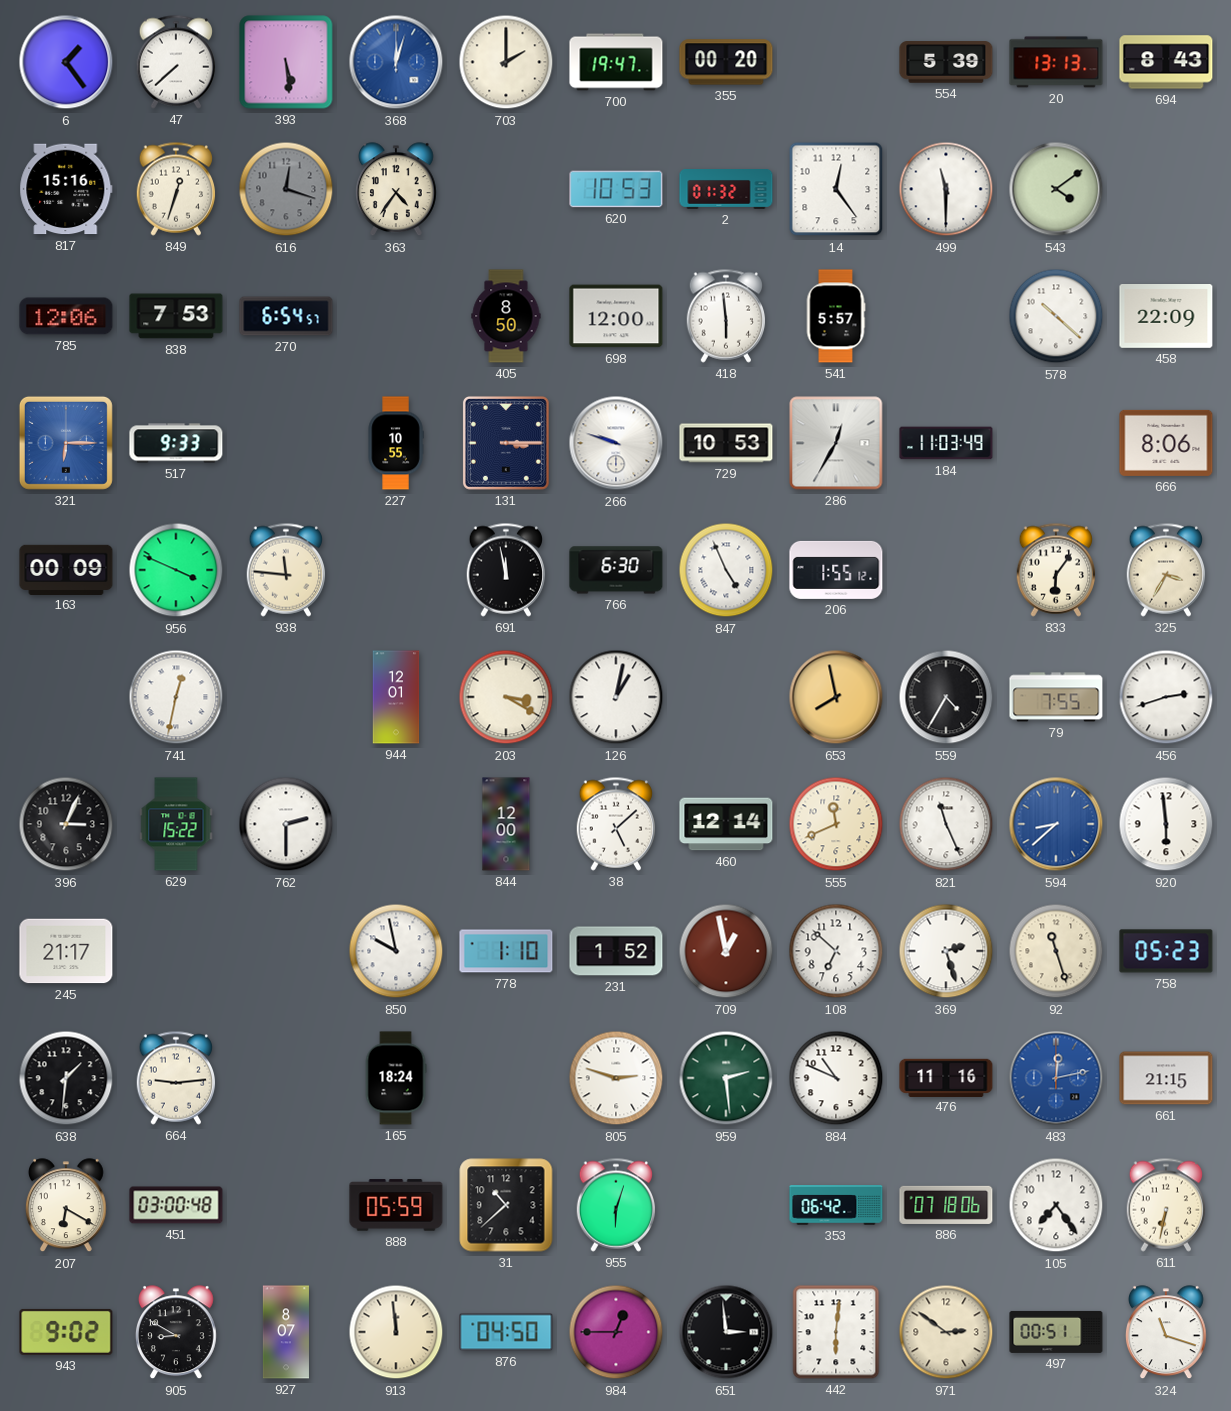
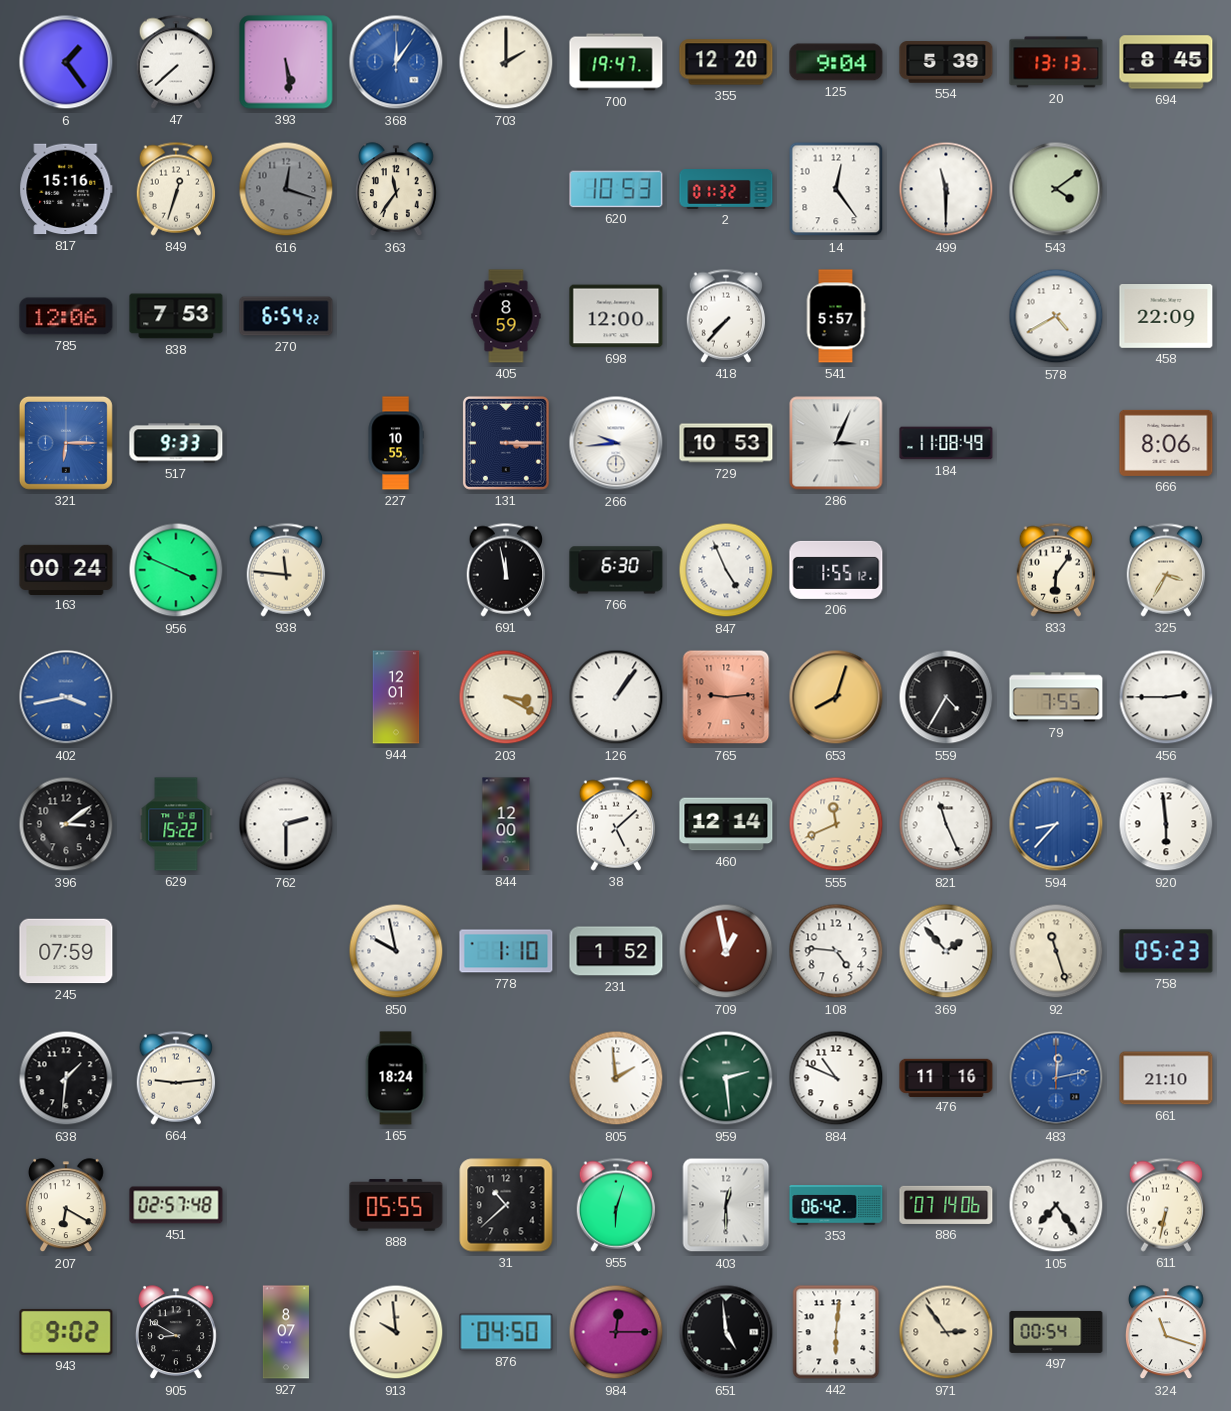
368: 12:03 -> 12:06
355: 00:20 -> 12:20
125: none -> 9:04
694: 8:43 -> 8:45
363: 4:36 -> 11:36
270: 6:54:57 -> 6:54:22
405: 8:50 -> 8:59
418: 5:59 -> 7:37
578: 10:22 -> 4:40
266: 9:48 -> 9:44
286: 12:35 -> 3:04
184: 11:03 -> 11:08
163: 00:09 -> 00:24
402: none -> 3:43
741: 12:32 -> none
126: 1:02 -> 1:06
765: none -> 9:14
653: 7:58 -> 8:03
456: 2:42 -> 2:45
396: 3:04 -> 3:09
594: 8:38 -> 8:37
245: 21:17 -> 07:59
108: 6:52 -> 4:46
369: 2:27 -> 1:53
805: 2:48 -> 1:59
661: 21:15 -> 21:10
451: 03:00 -> 02:57
888: 05:59 -> 05:55
403: none -> 12:30
886: 07:18 -> 07:14
913: 11:59 -> 9:59
984: 12:45 -> 12:15
651: 2:59 -> 4:59
971: 2:51 -> 2:54
497: 00:51 -> 00:54
